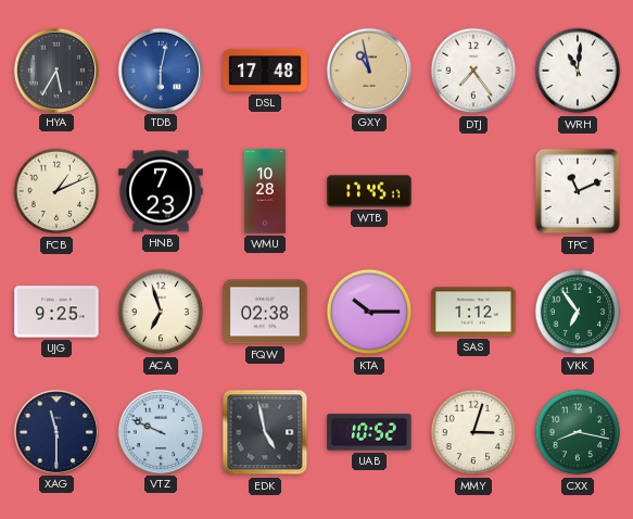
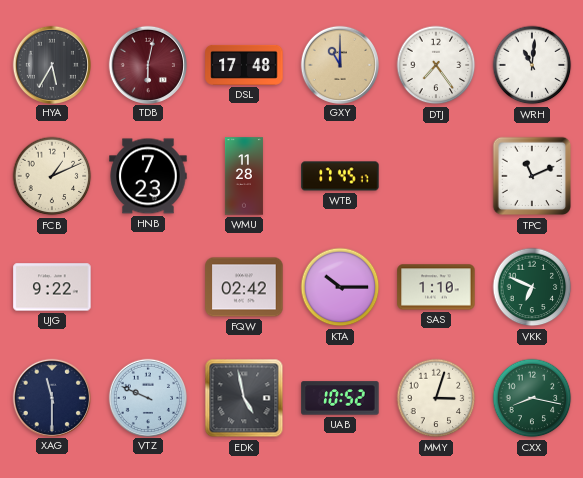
TDB dial: blue -> burgundy
GXY: 10:58 -> 11:00
WMU: 10:28 -> 11:28
UJG: 9:25 -> 9:22
ACA: 6:57 -> none
FQW: 02:38 -> 02:42
SAS: 1:12 -> 1:10
VKK: 6:54 -> 6:49
